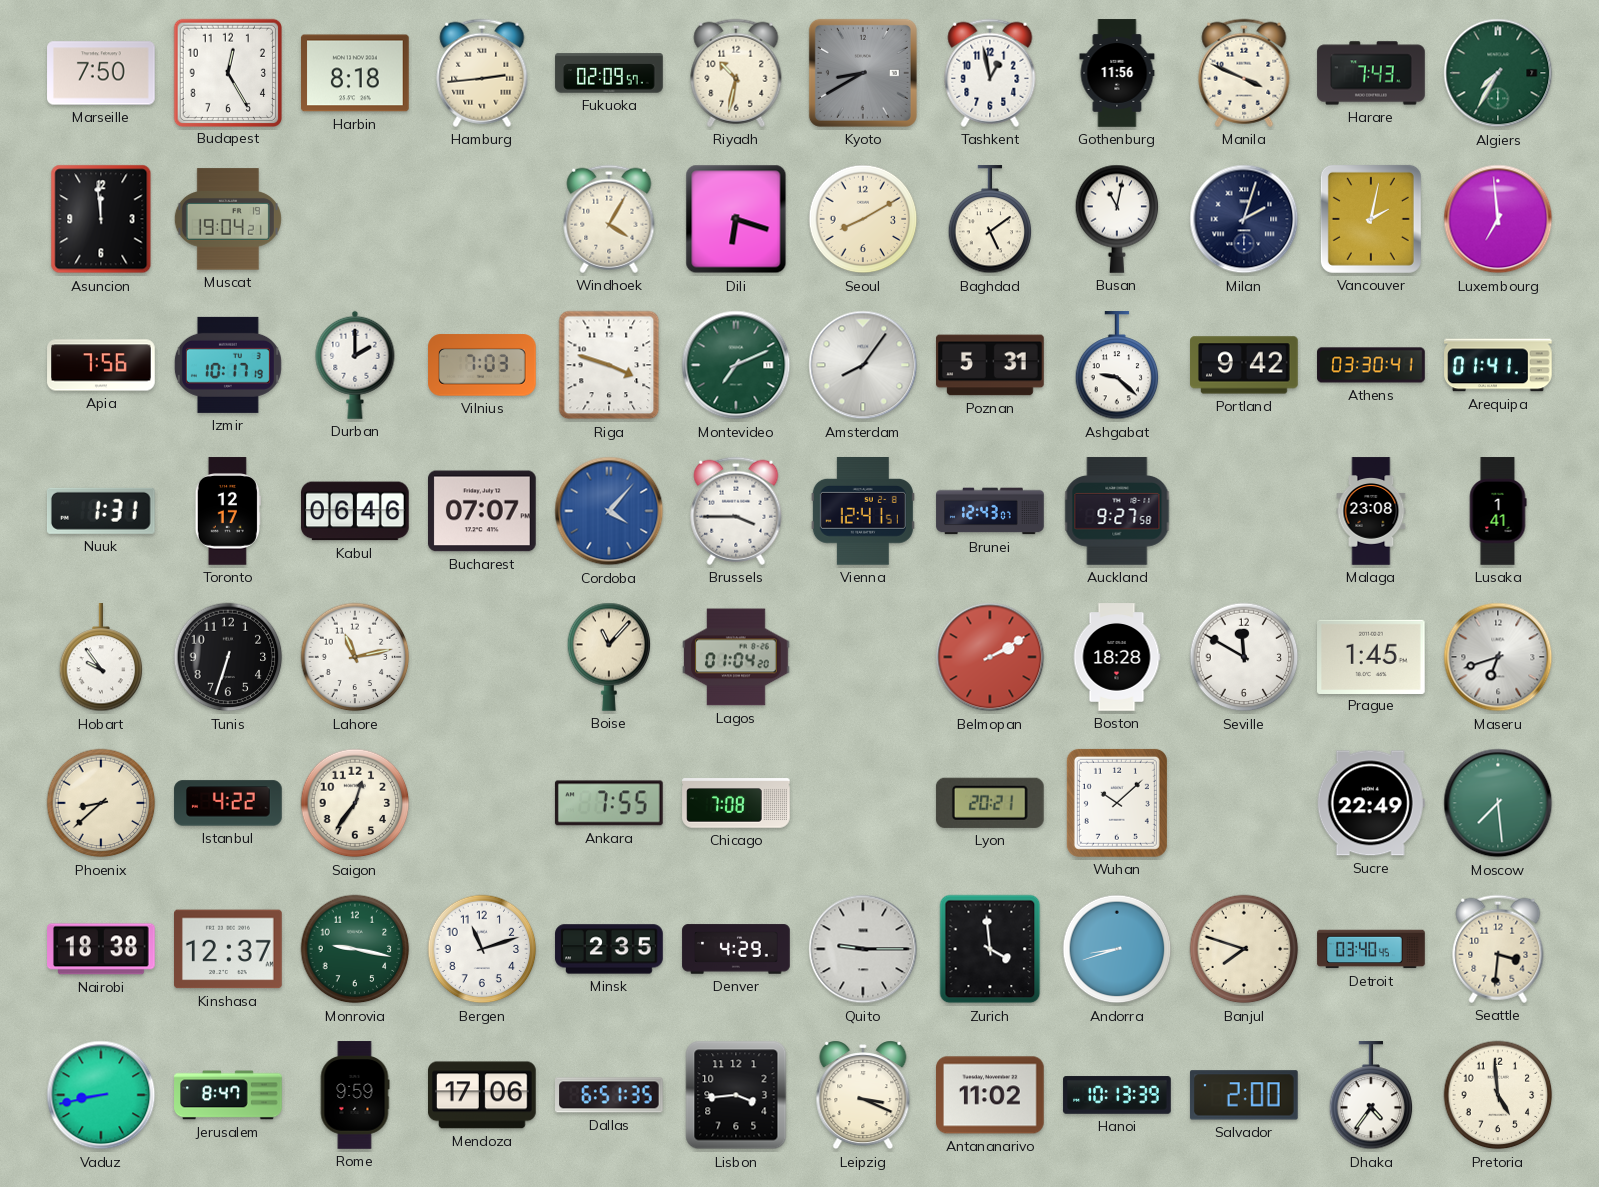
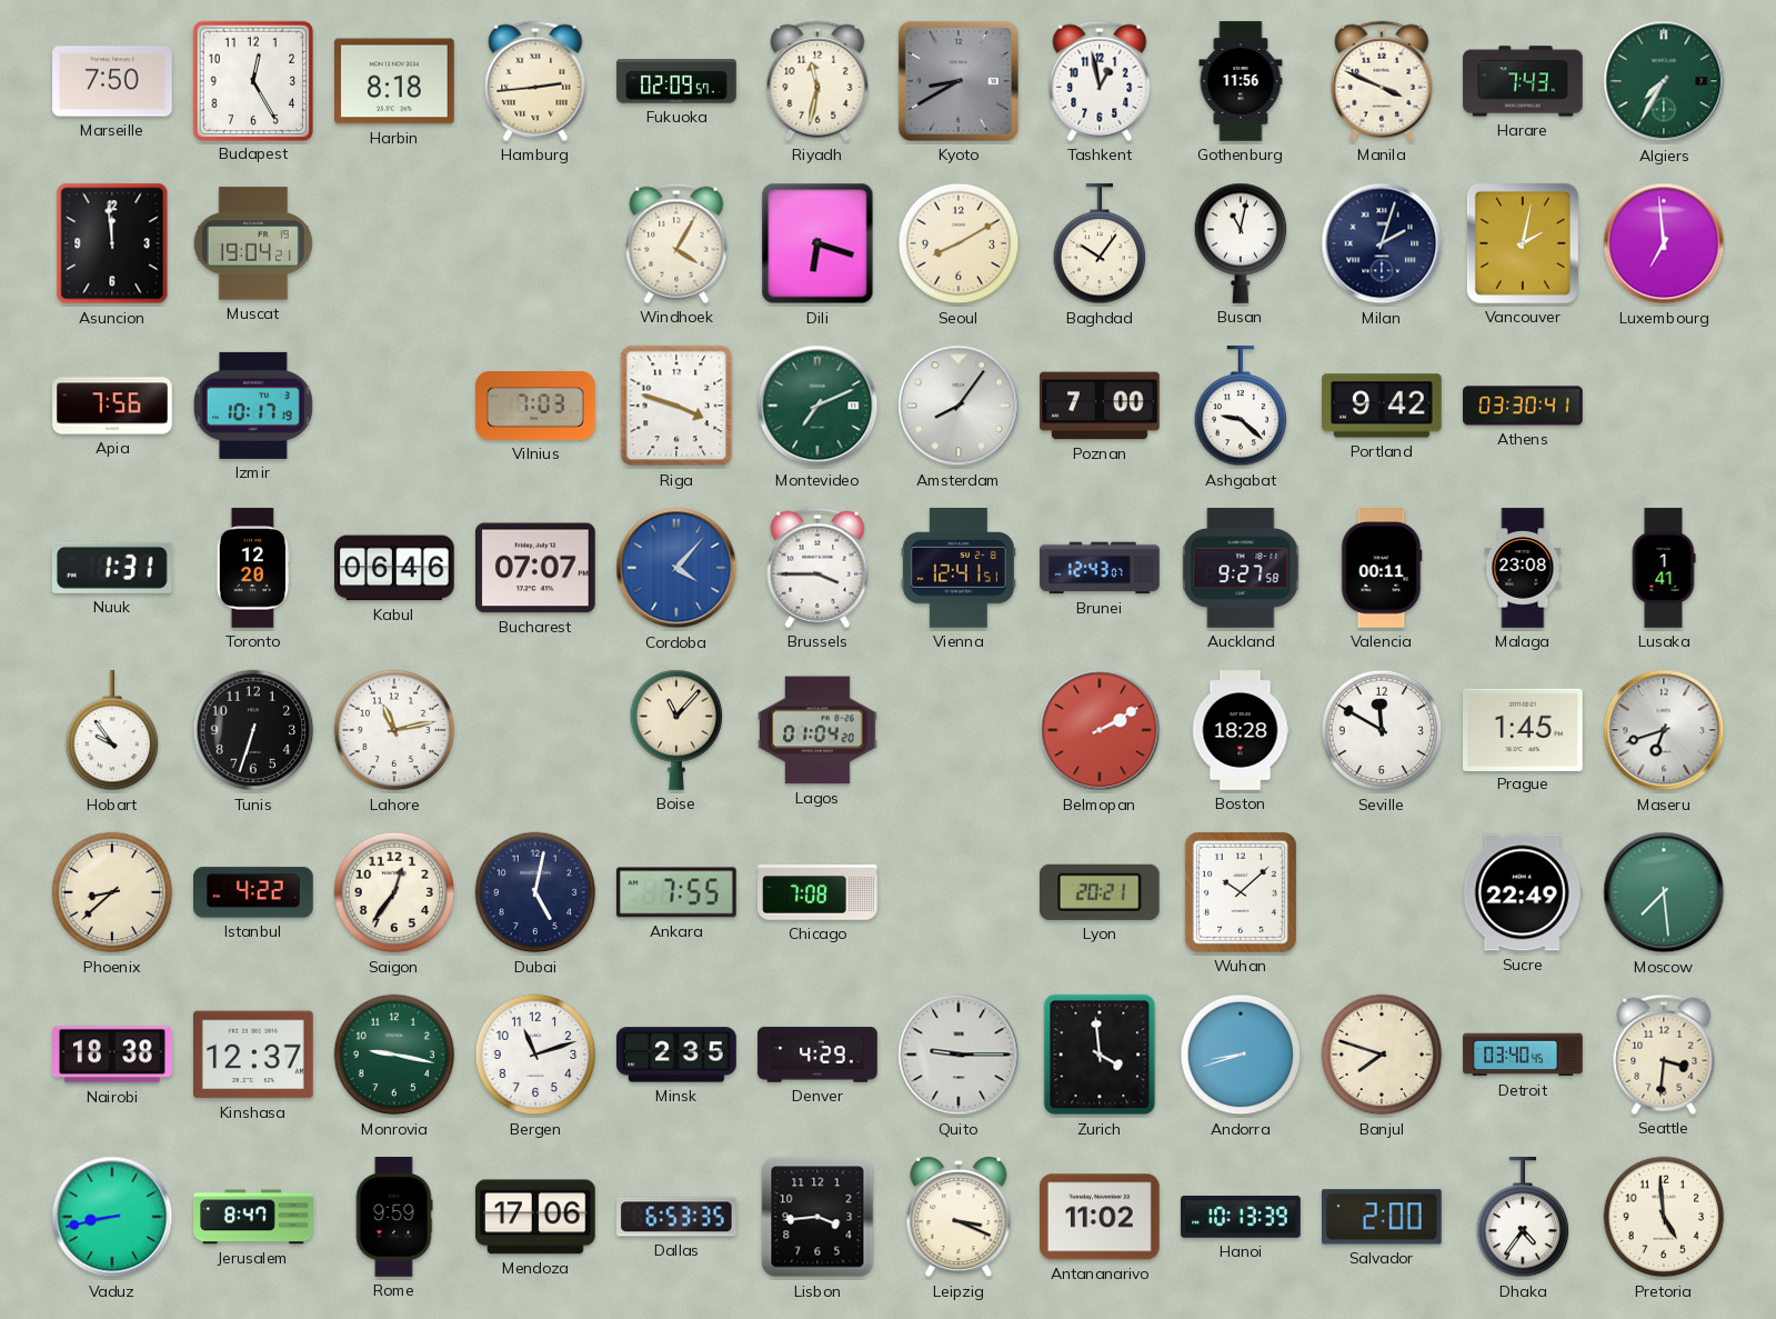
Riyadh: 10:32 -> 11:32
Baghdad: 5:09 -> 10:06
Durban: 2:00 -> none
Poznan: 5:31 -> 7:00
Arequipa: 01:41 -> none
Toronto: 12:17 -> 12:20
Valencia: none -> 00:11
Dubai: none -> 5:02
Dallas: 6:51 -> 6:53
